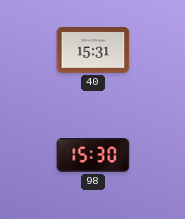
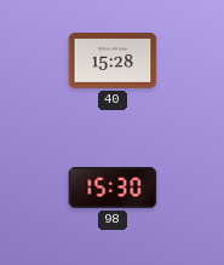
40: 15:31 -> 15:28
